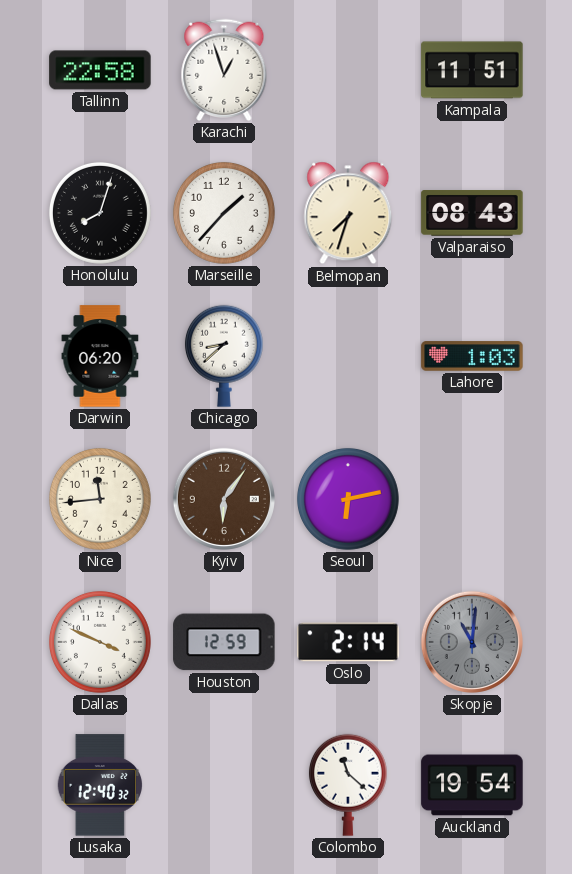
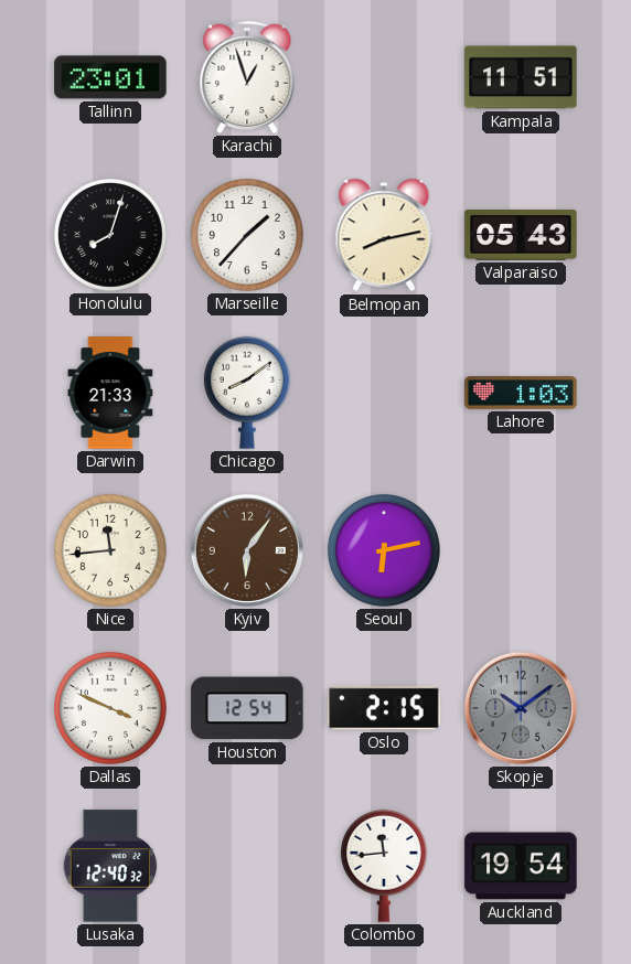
Tallinn: 22:58 -> 23:01
Belmopan: 7:33 -> 8:13
Valparaiso: 08:43 -> 05:43
Darwin: 06:20 -> 21:33
Chicago: 8:38 -> 8:09
Houston: 12:59 -> 12:54
Oslo: 2:14 -> 2:15
Skopje: 11:01 -> 10:09
Colombo: 11:22 -> 11:44
